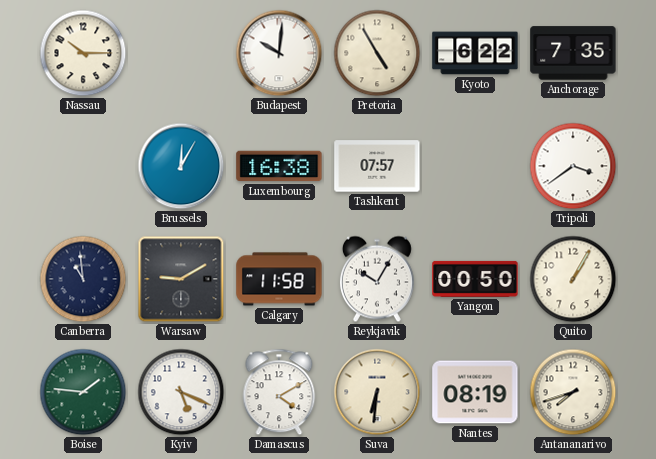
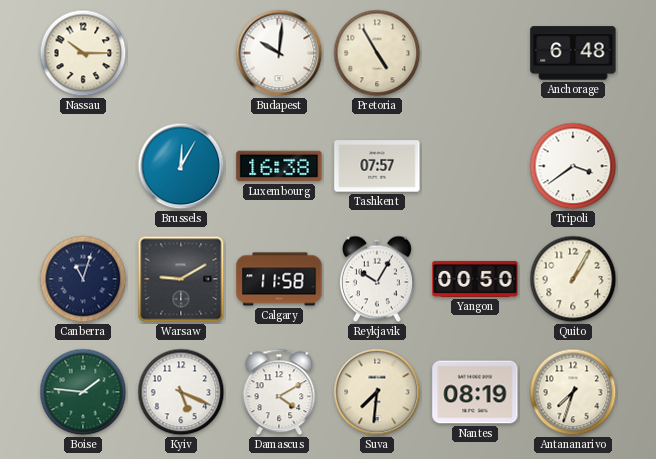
Kyoto: 6:22 -> none
Anchorage: 7:35 -> 6:48
Canberra: 10:59 -> 11:03
Suva: 6:31 -> 7:31
Antananarivo: 7:42 -> 7:33
